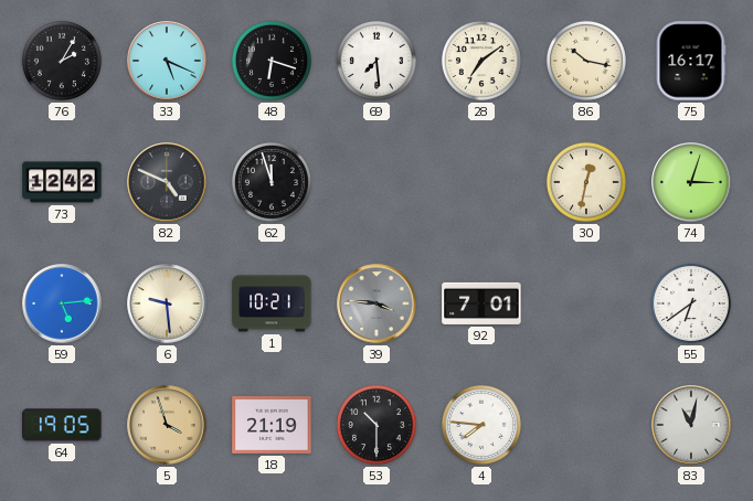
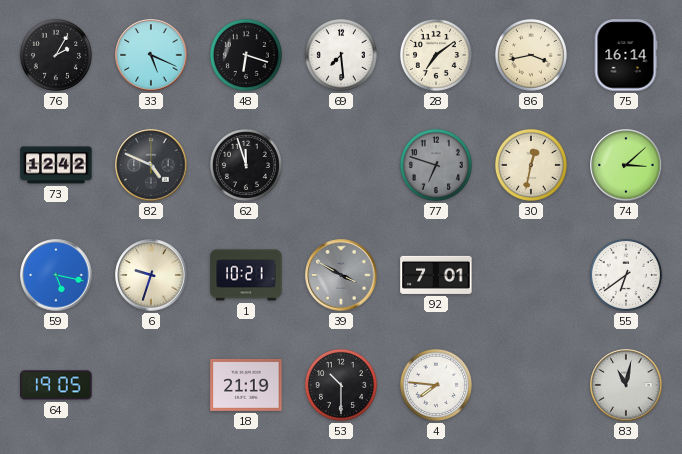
86: 10:17 -> 3:43
75: 16:17 -> 16:14
77: none -> 6:48
74: 3:03 -> 3:08
59: 5:14 -> 5:17
6: 9:29 -> 9:33
39: 3:46 -> 3:50
5: 3:57 -> none
